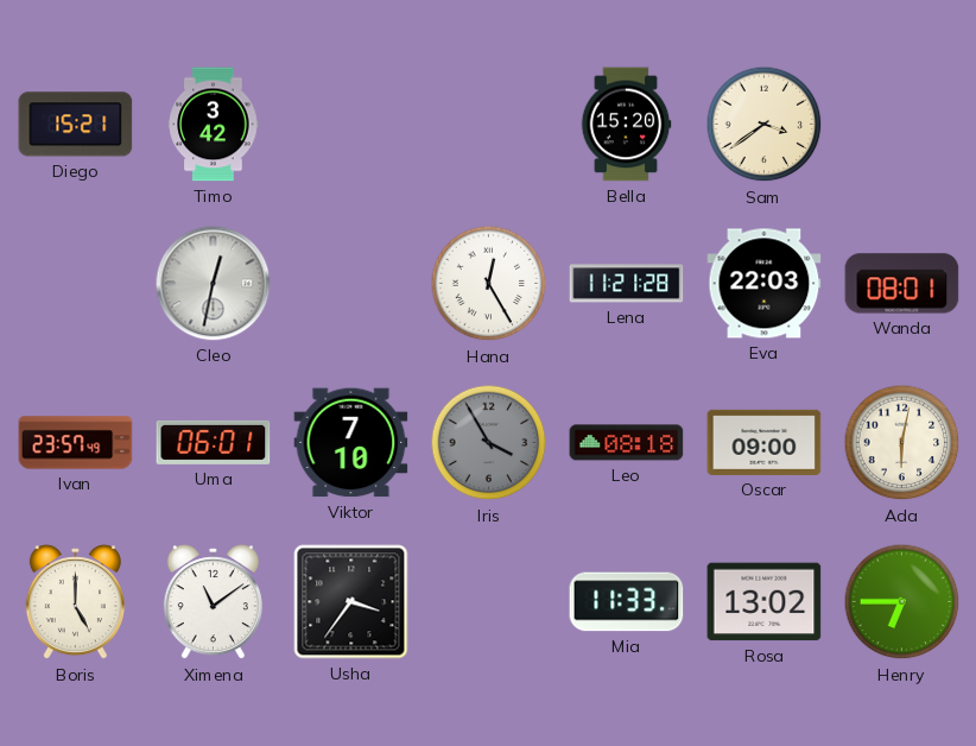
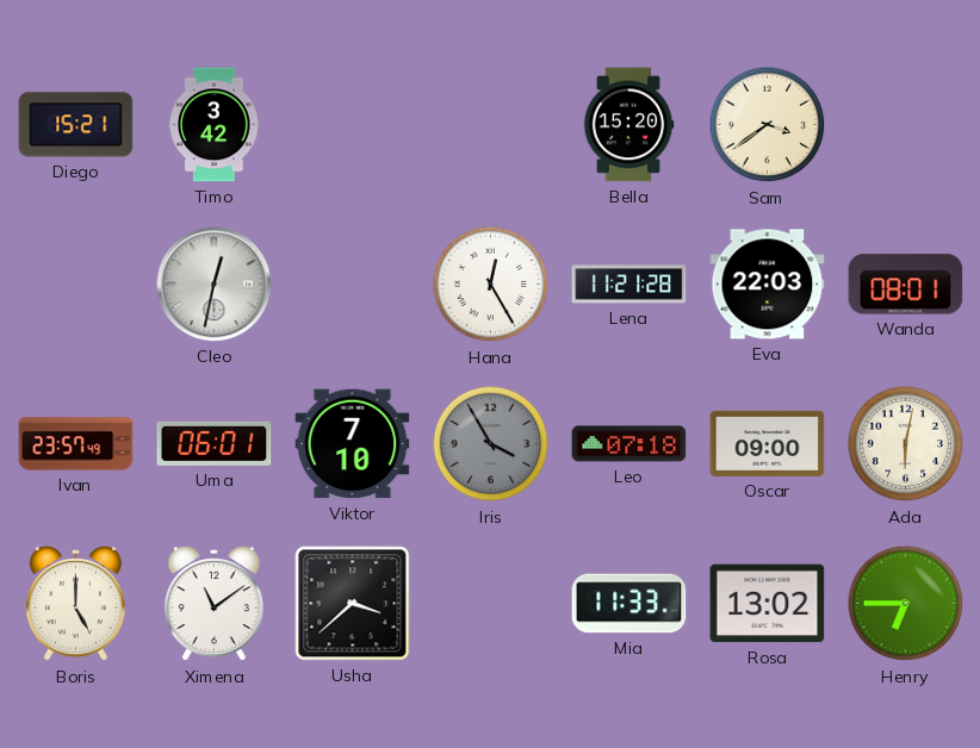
Leo: 08:18 -> 07:18
Usha: 3:36 -> 3:38
